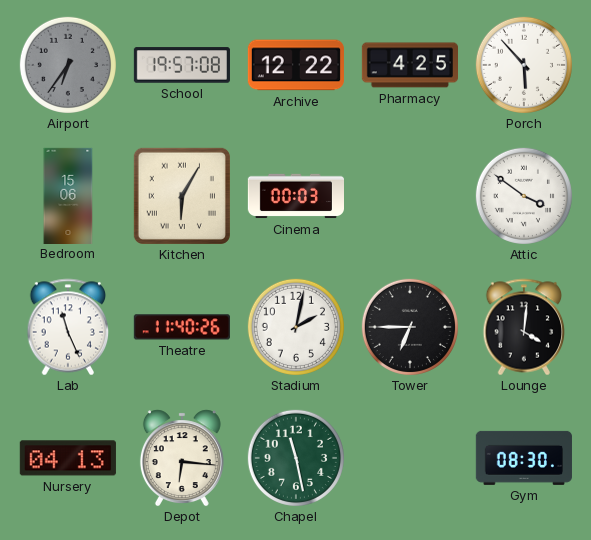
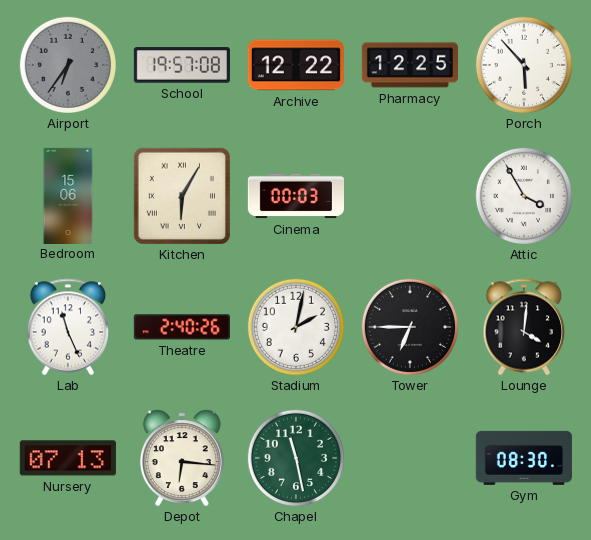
Pharmacy: 4:25 -> 12:25
Attic: 3:51 -> 3:55
Theatre: 11:40 -> 2:40
Nursery: 04:13 -> 07:13
